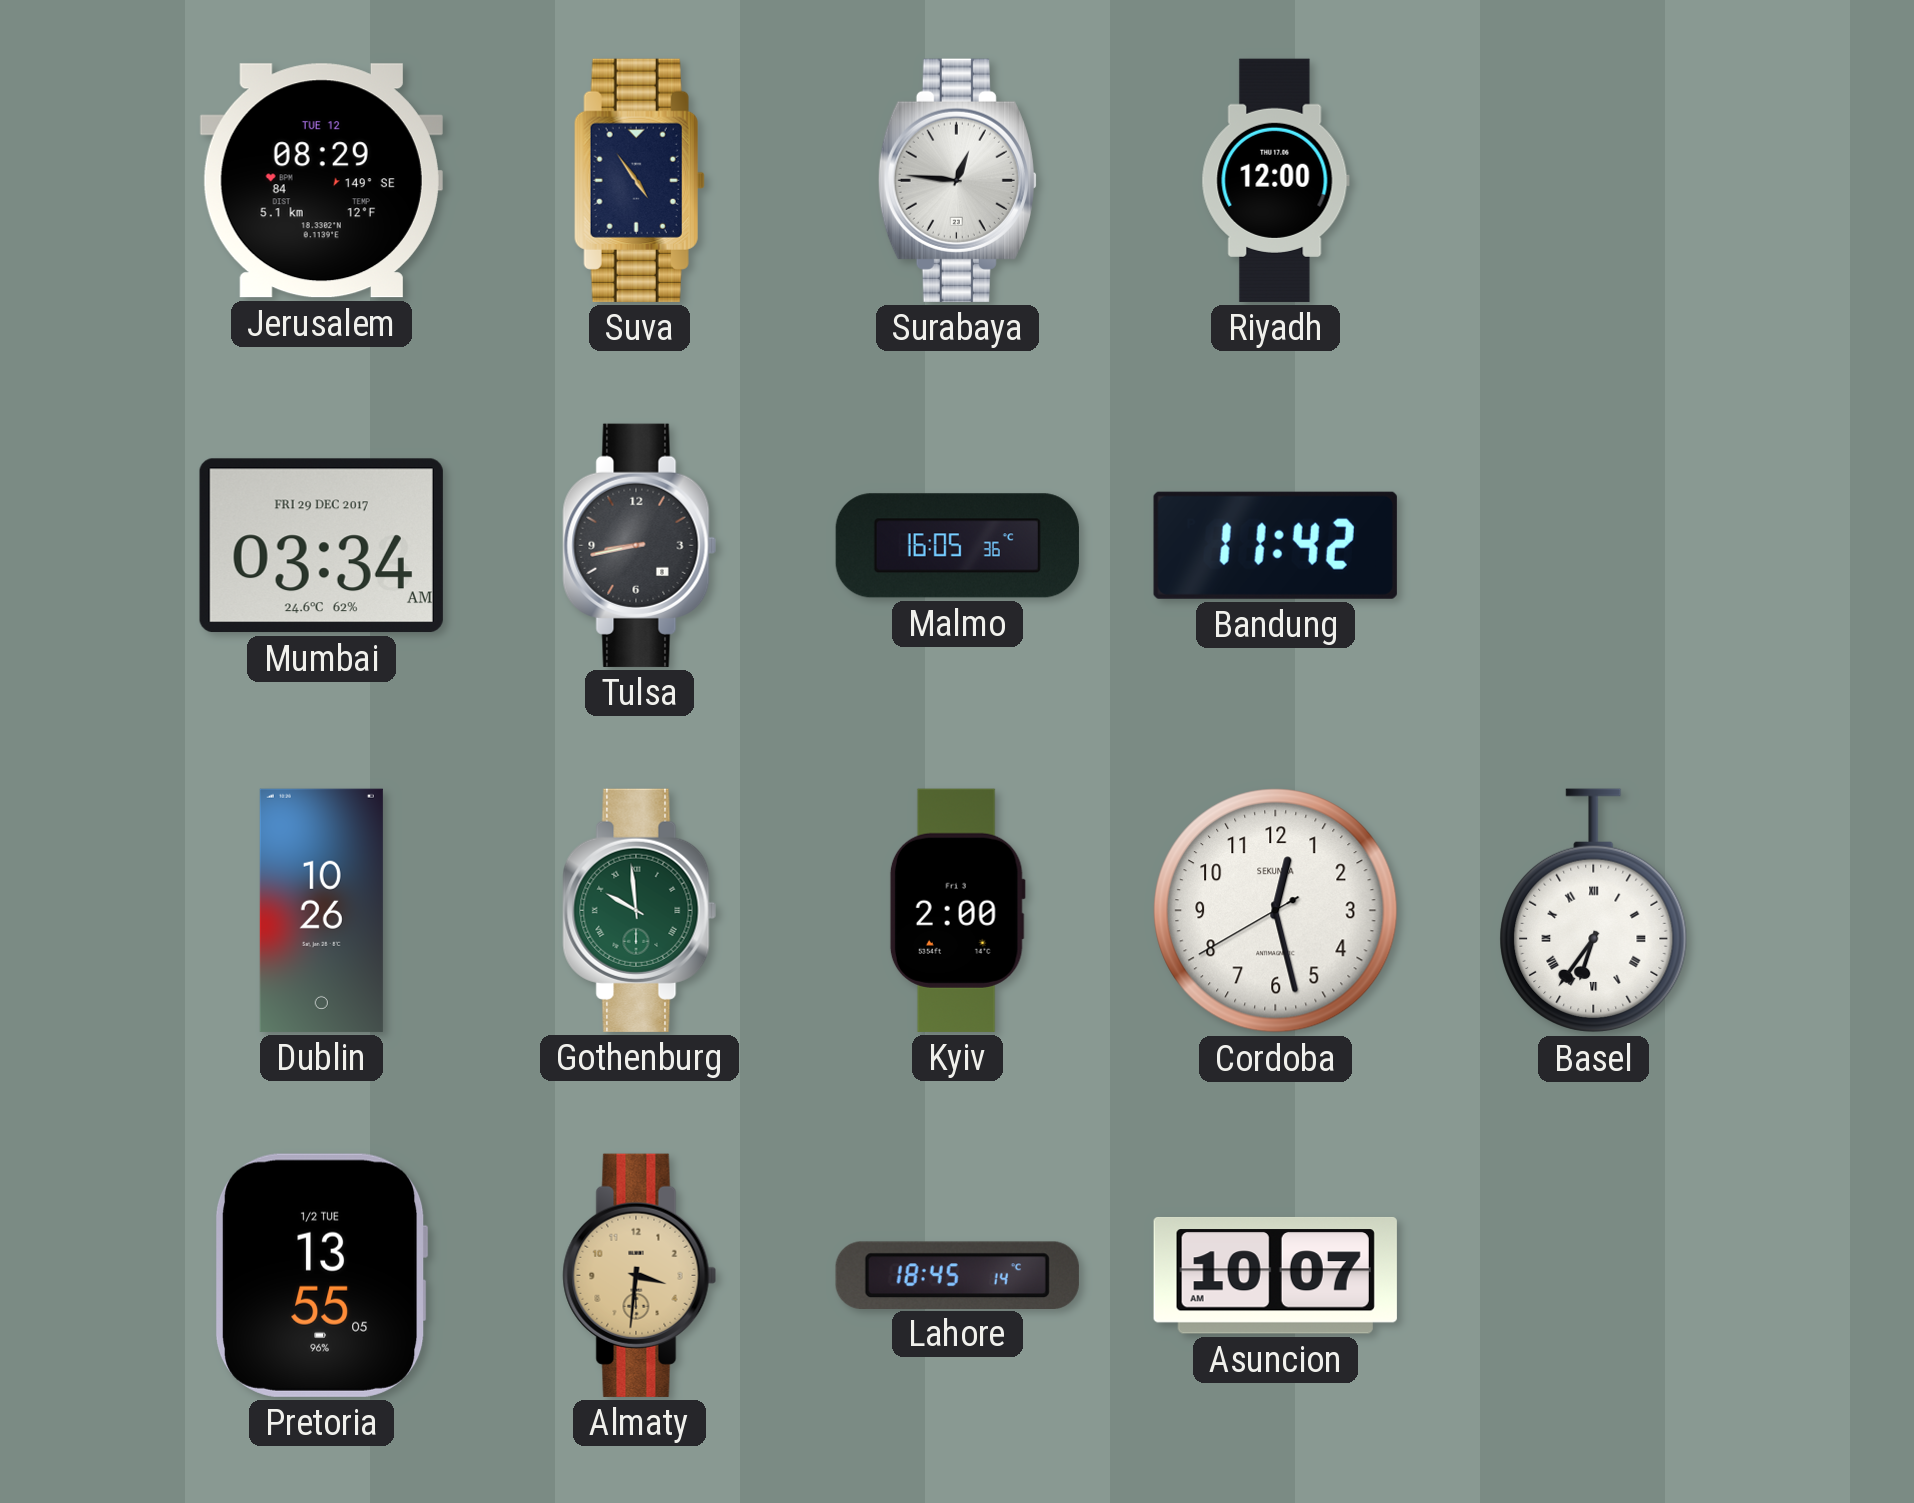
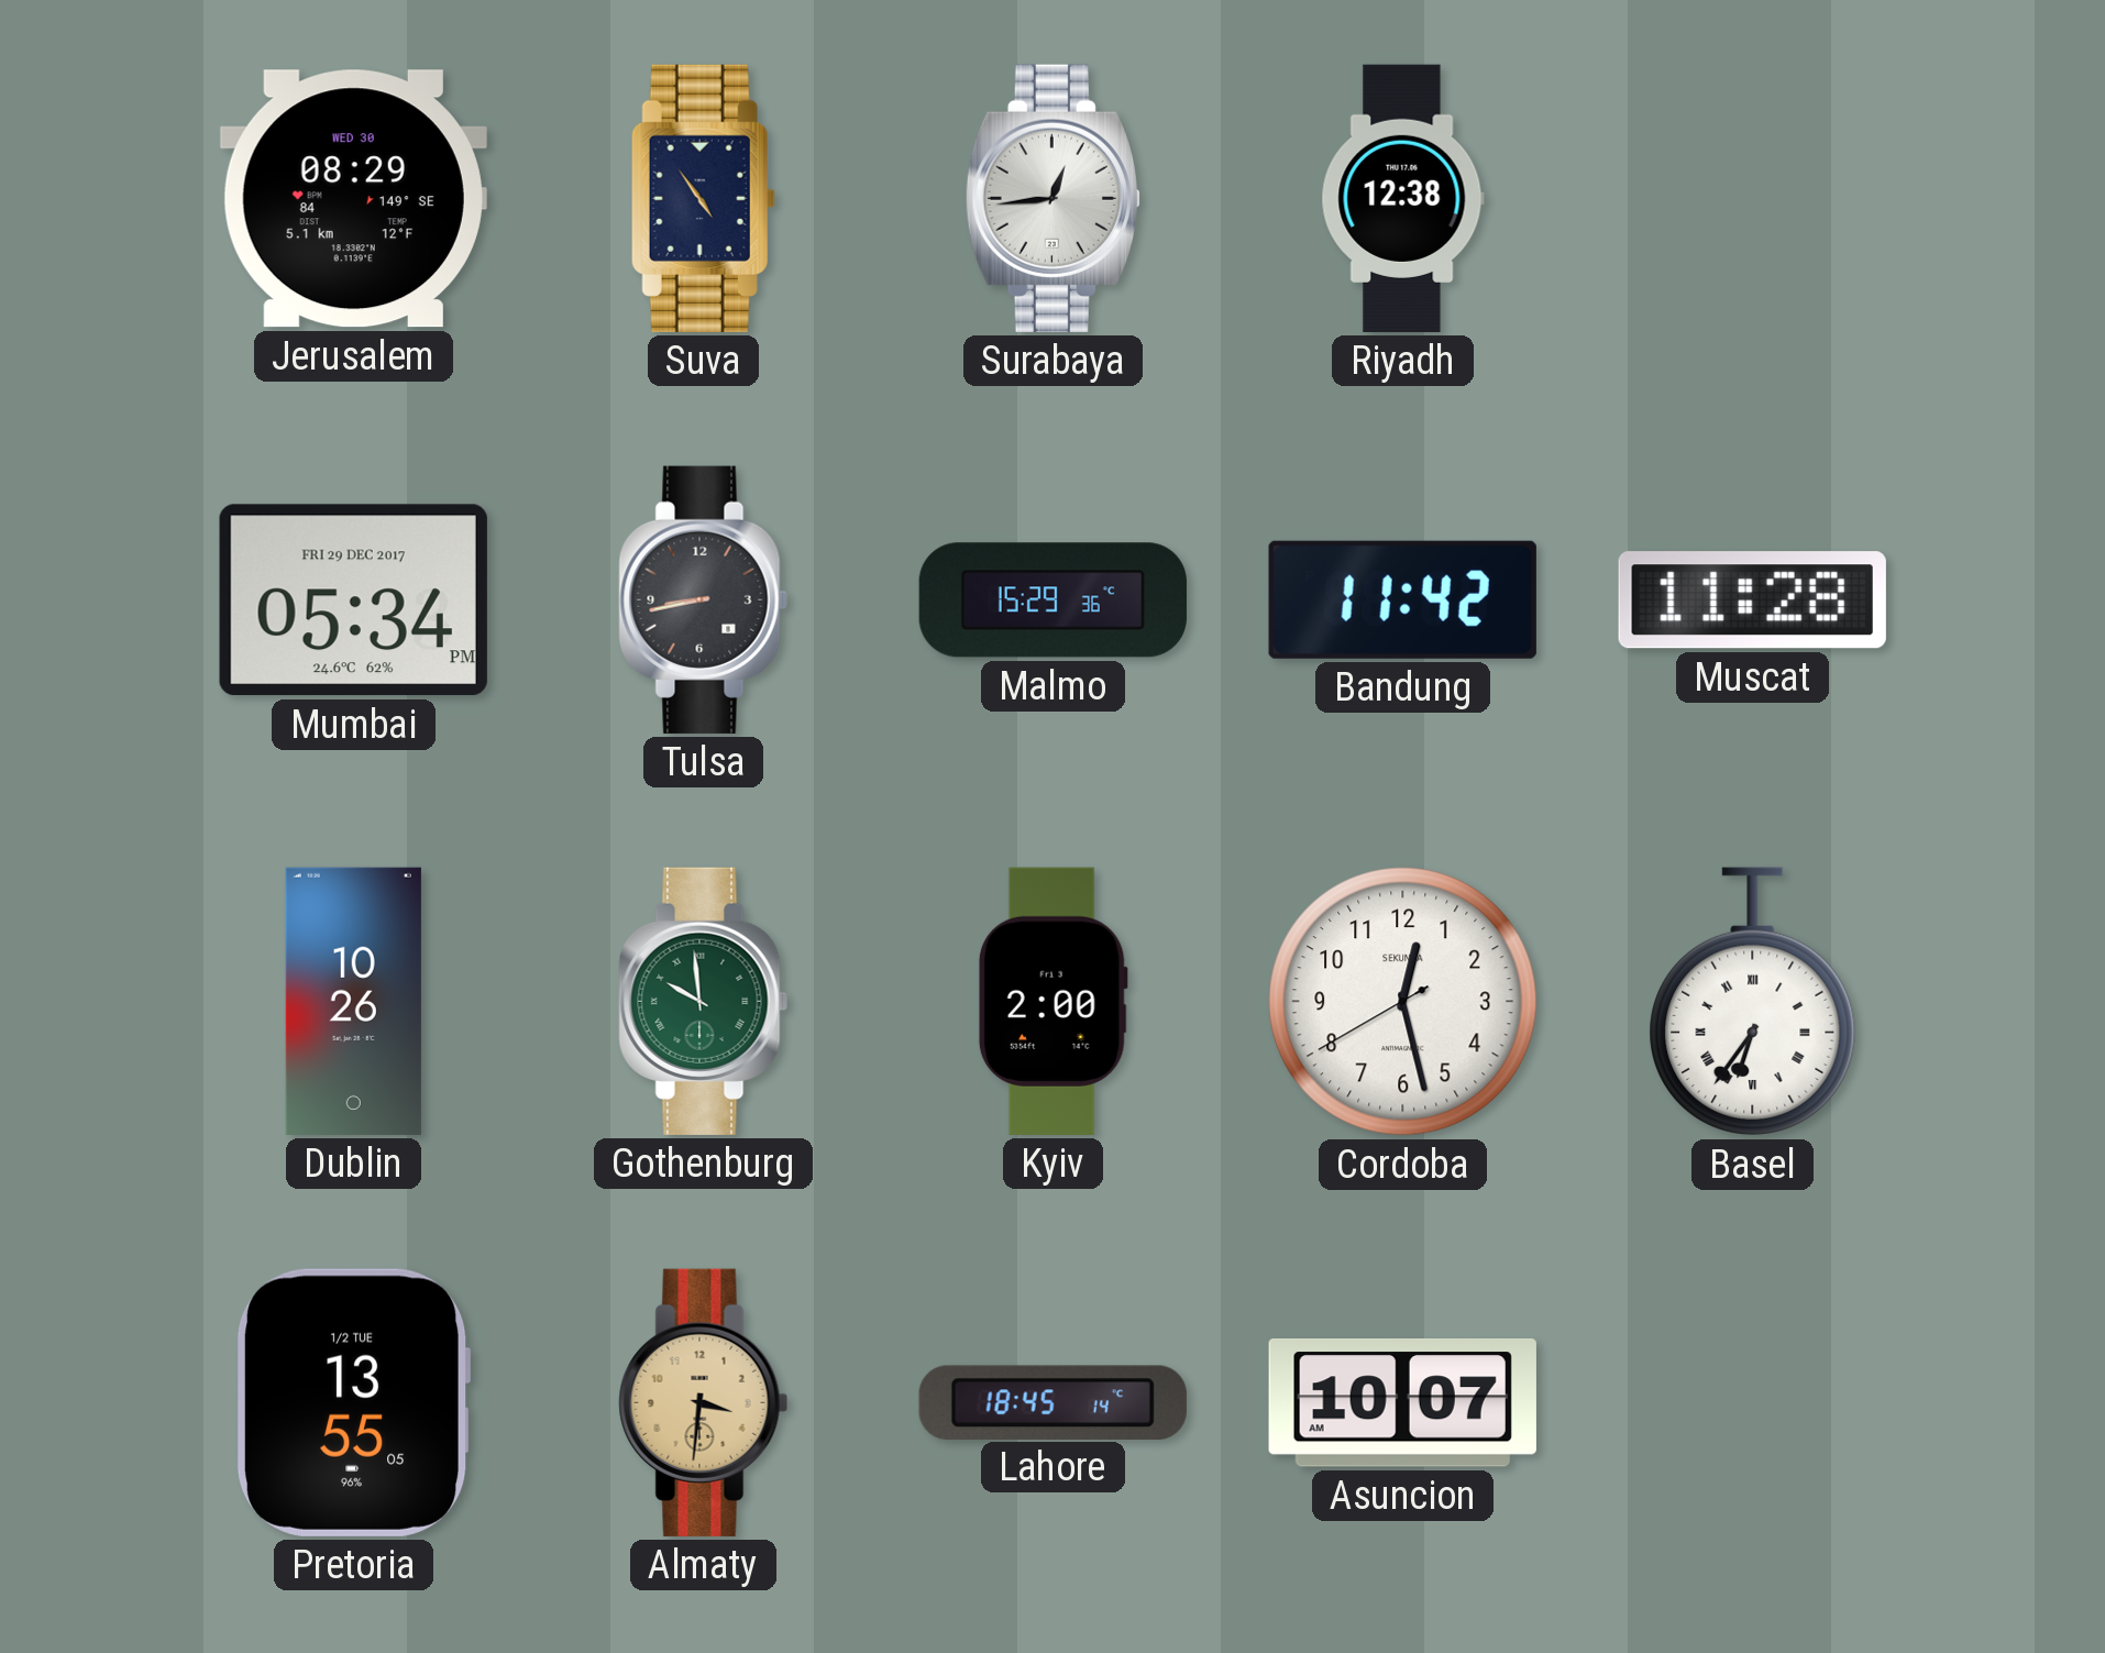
Jerusalem date: TUE 12 -> WED 30
Surabaya: 12:46 -> 12:44
Riyadh: 12:00 -> 12:38
Mumbai: 03:34 -> 05:34
Malmo: 16:05 -> 15:29
Muscat: none -> 11:28
